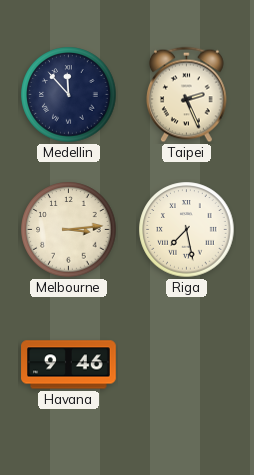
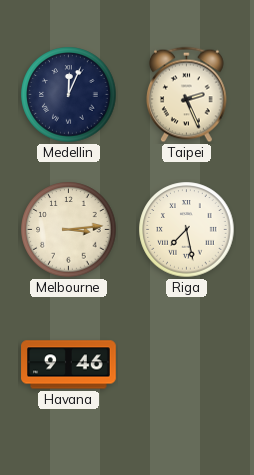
Medellin: 11:53 -> 12:04
